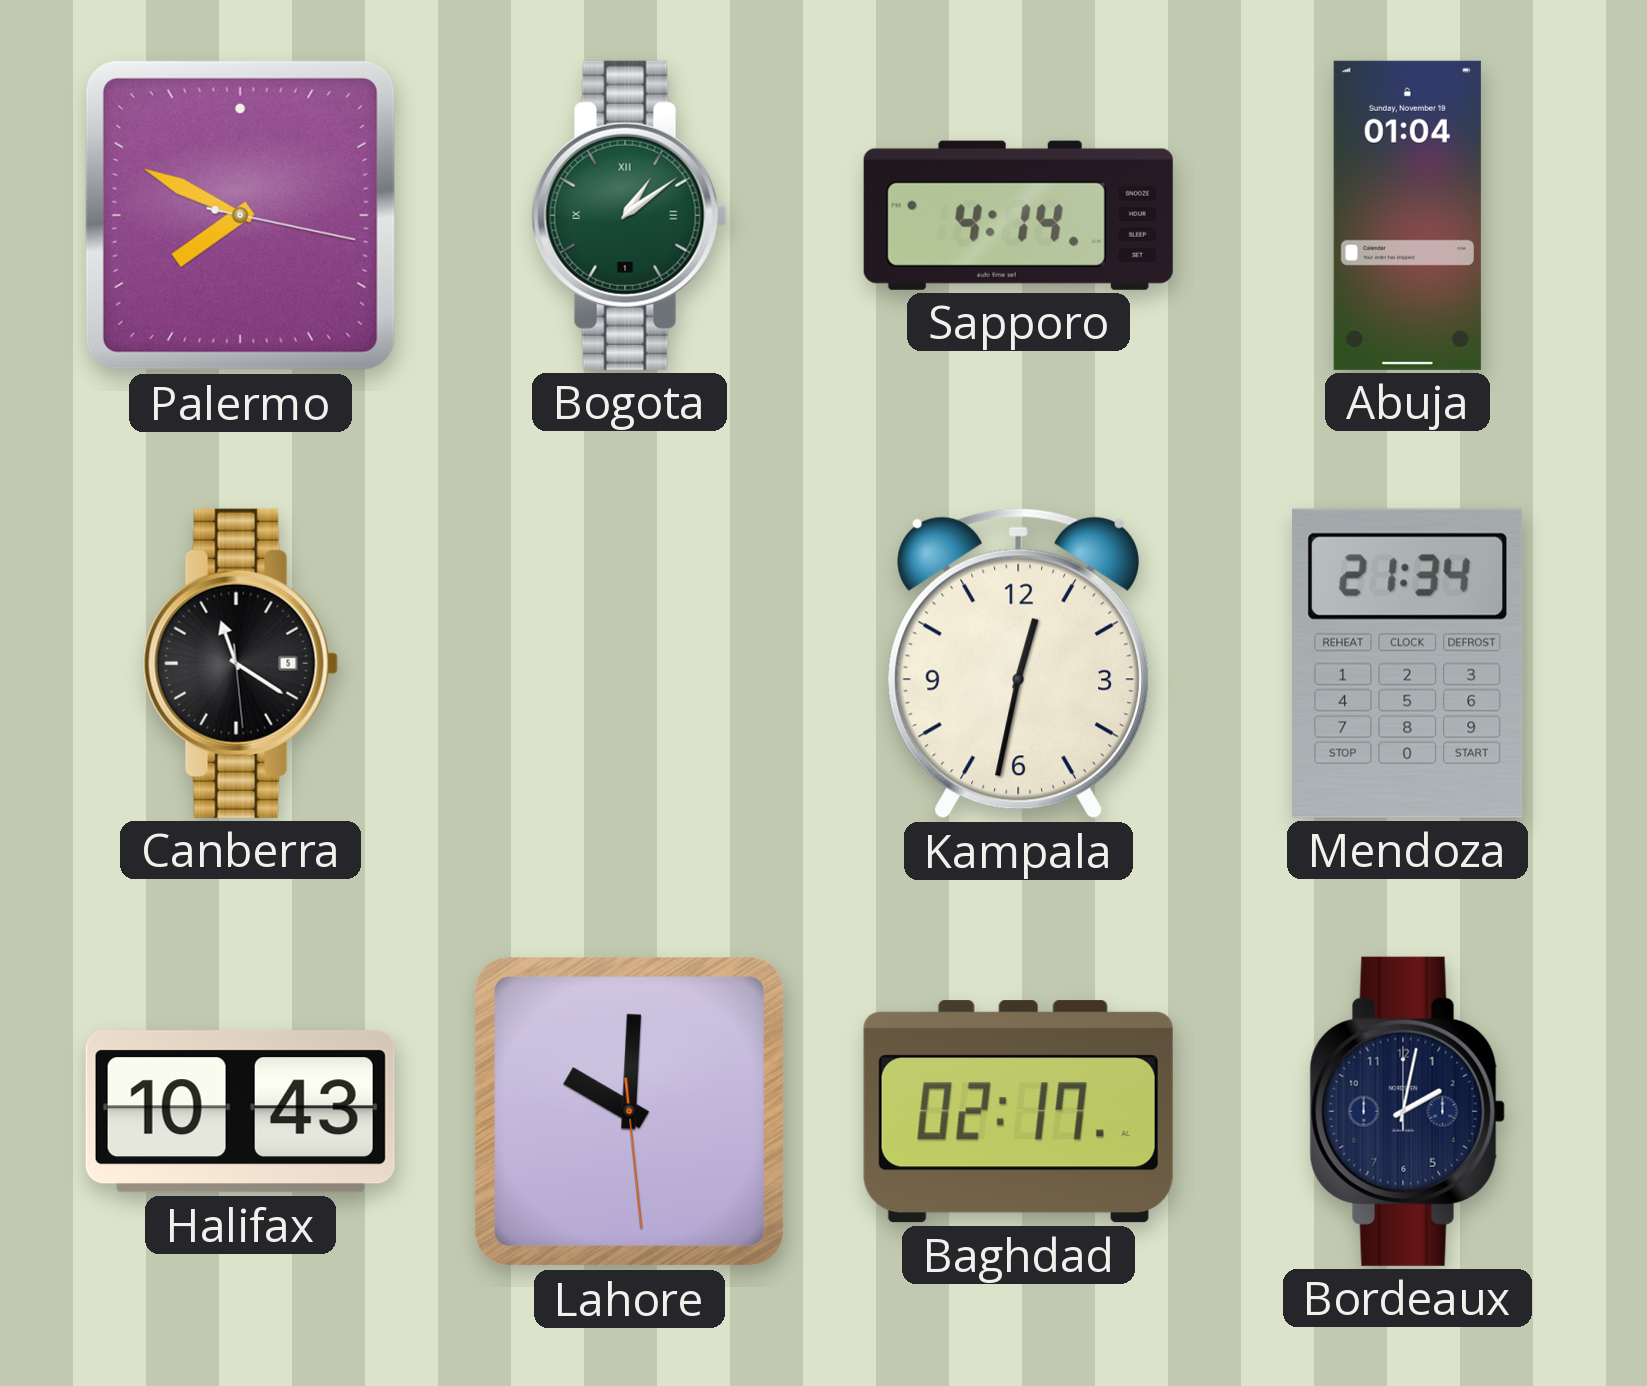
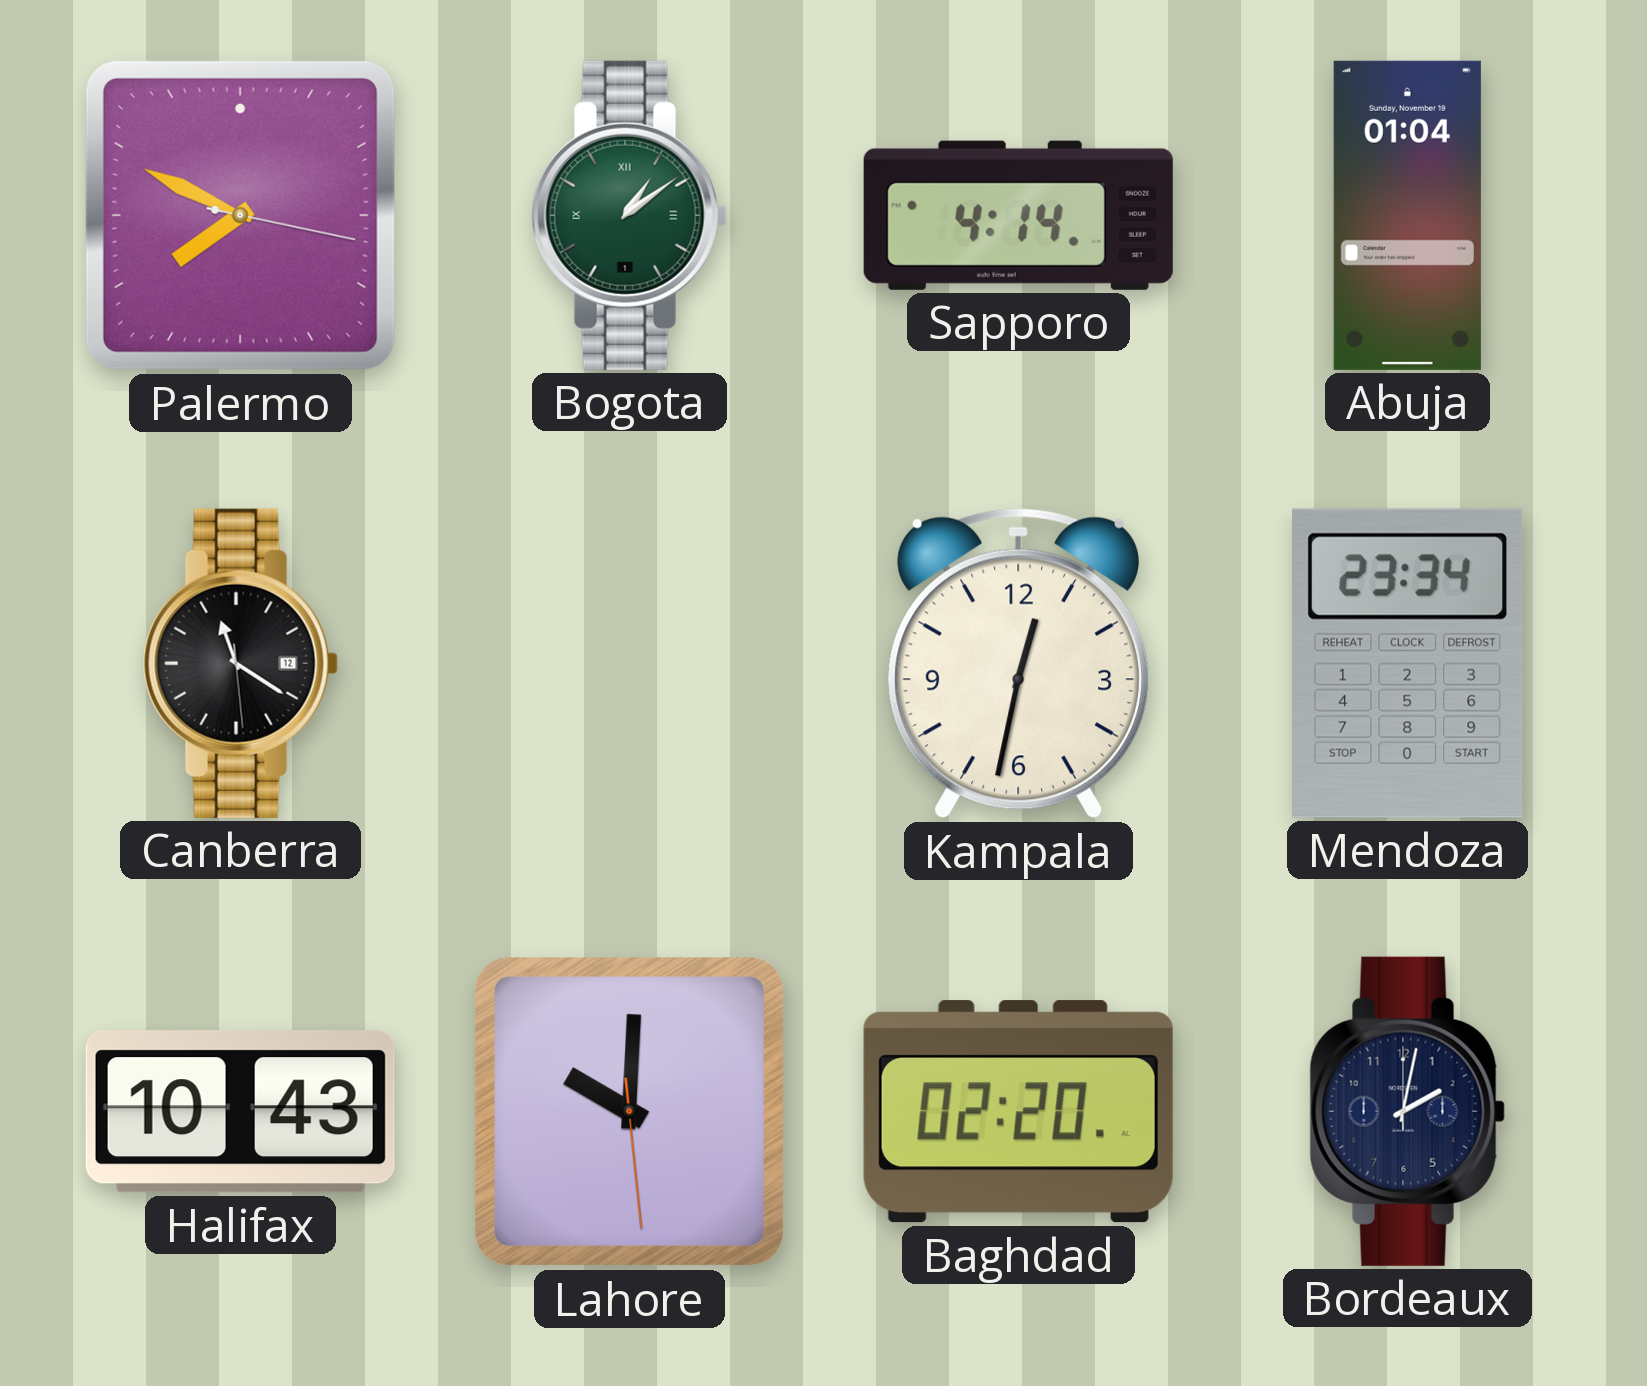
Canberra date: 5 -> 12
Mendoza: 21:34 -> 23:34
Baghdad: 02:17 -> 02:20
